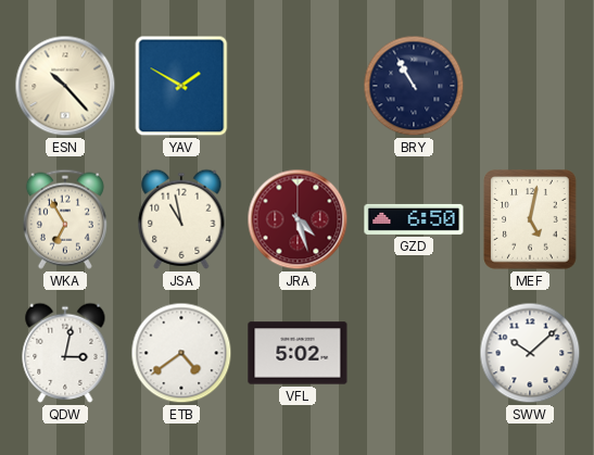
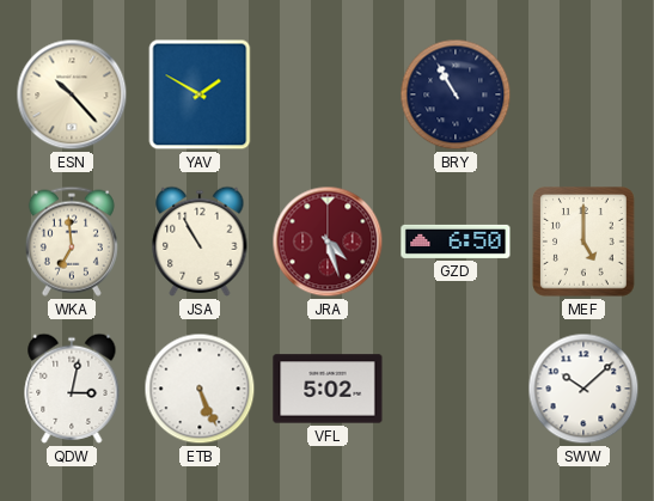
WKA: 6:55 -> 6:59
JSA: 10:58 -> 10:55
MEF: 5:02 -> 5:00
ETB: 4:39 -> 5:26
